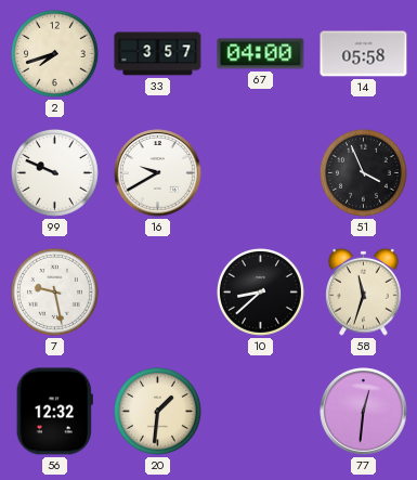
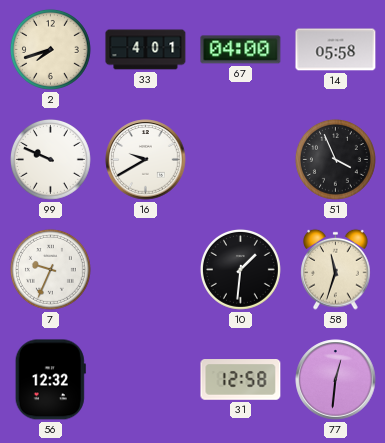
33: 3:57 -> 4:01
7: 9:28 -> 9:34
10: 8:38 -> 1:31
20: 1:31 -> none
31: none -> 12:58
